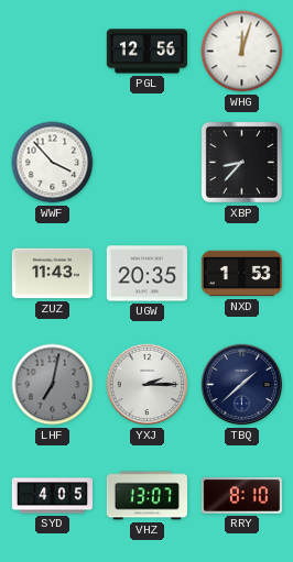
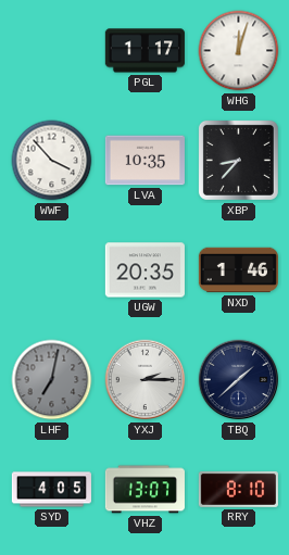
PGL: 12:56 -> 1:17
LVA: none -> 10:35
ZUZ: 11:43 -> none
NXD: 1:53 -> 1:46
